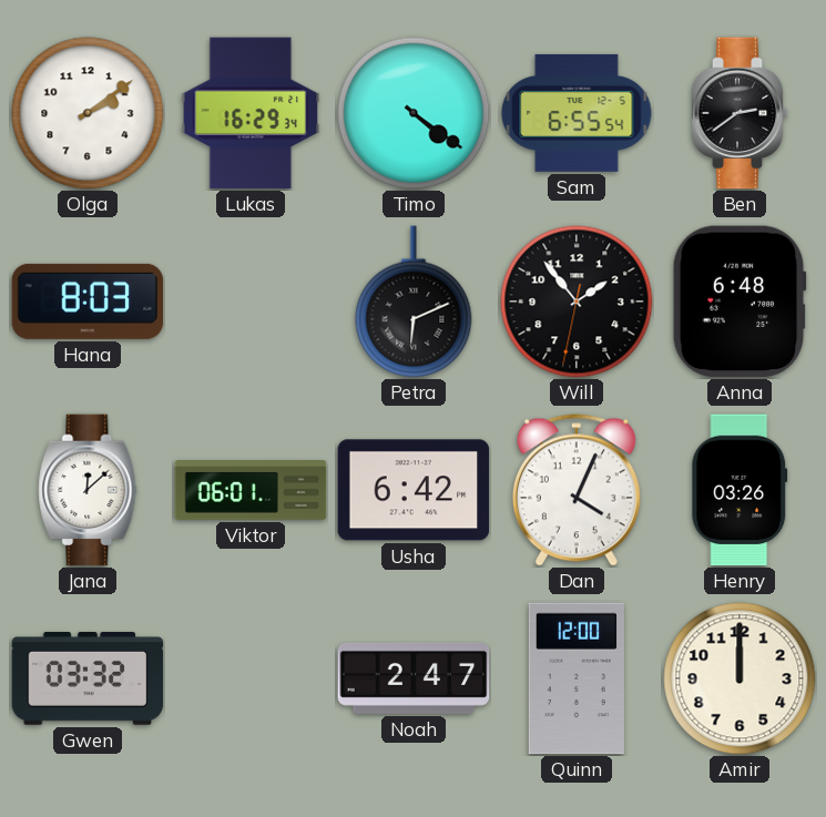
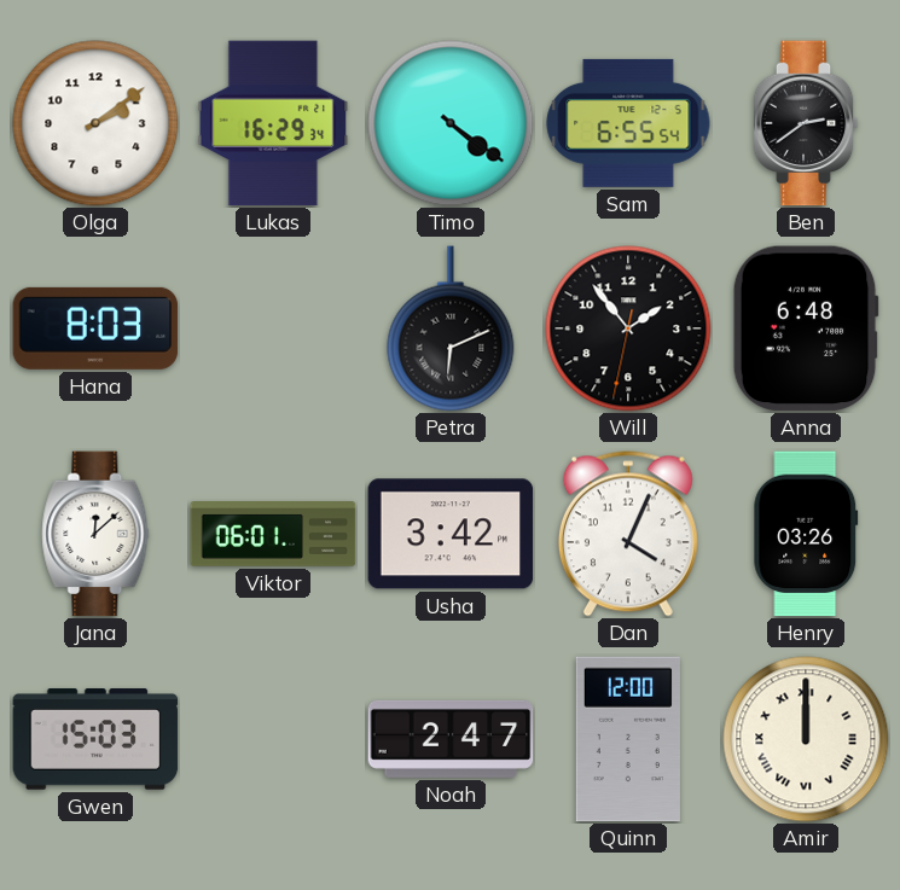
Usha: 6:42 -> 3:42
Gwen: 03:32 -> 15:03
Amir numerals: Arabic -> Roman
